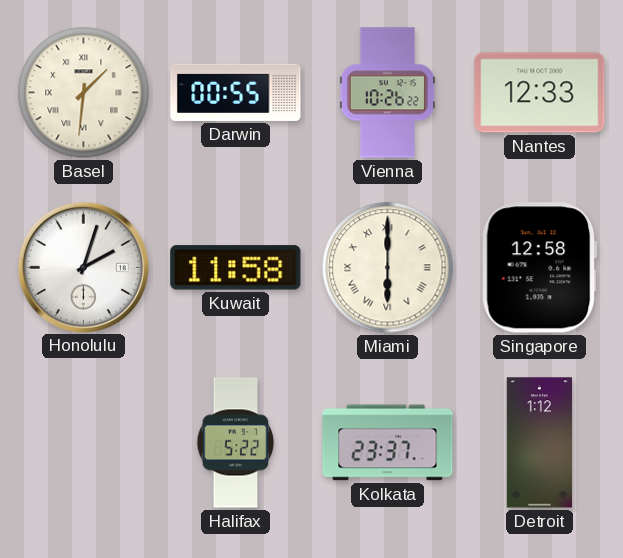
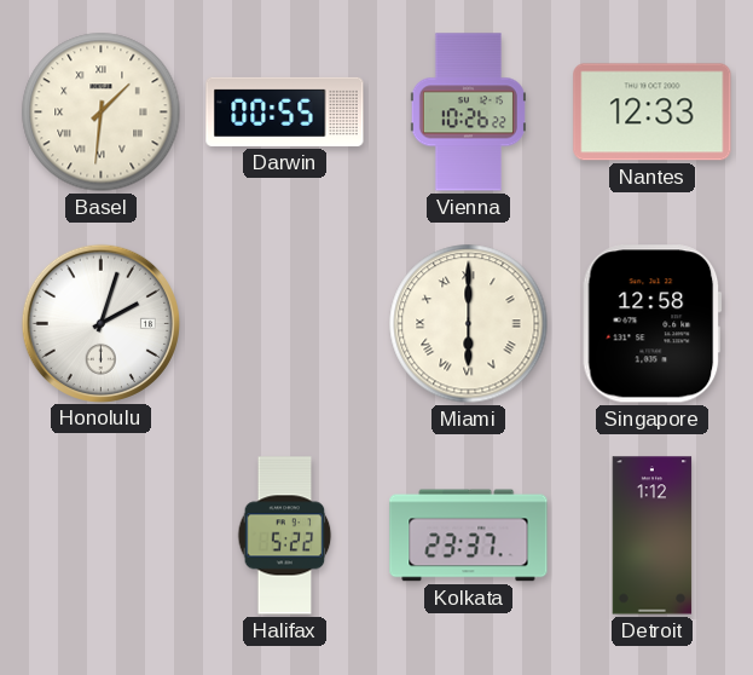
Kuwait: 11:58 -> none
